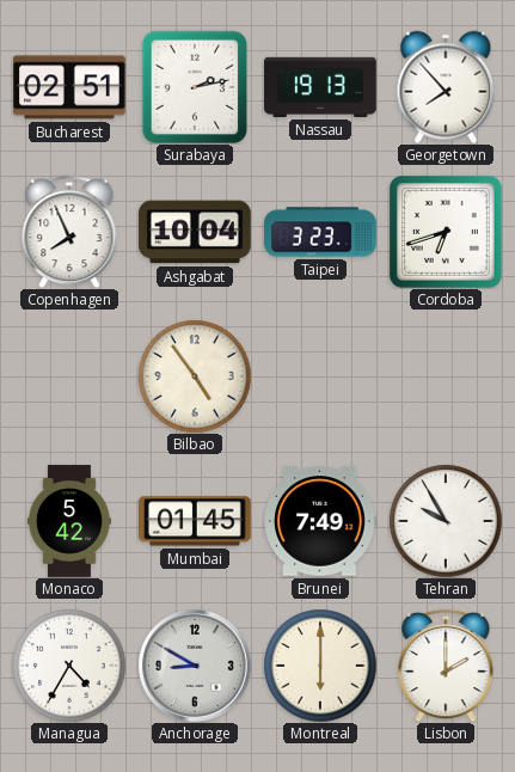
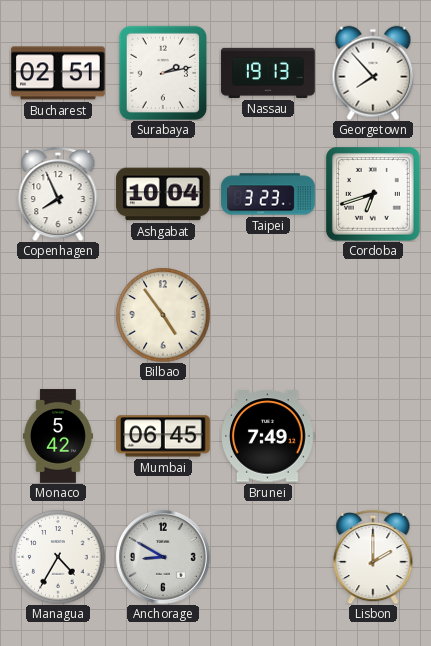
Mumbai: 01:45 -> 06:45
Tehran: 9:55 -> none
Montreal: 6:00 -> none
